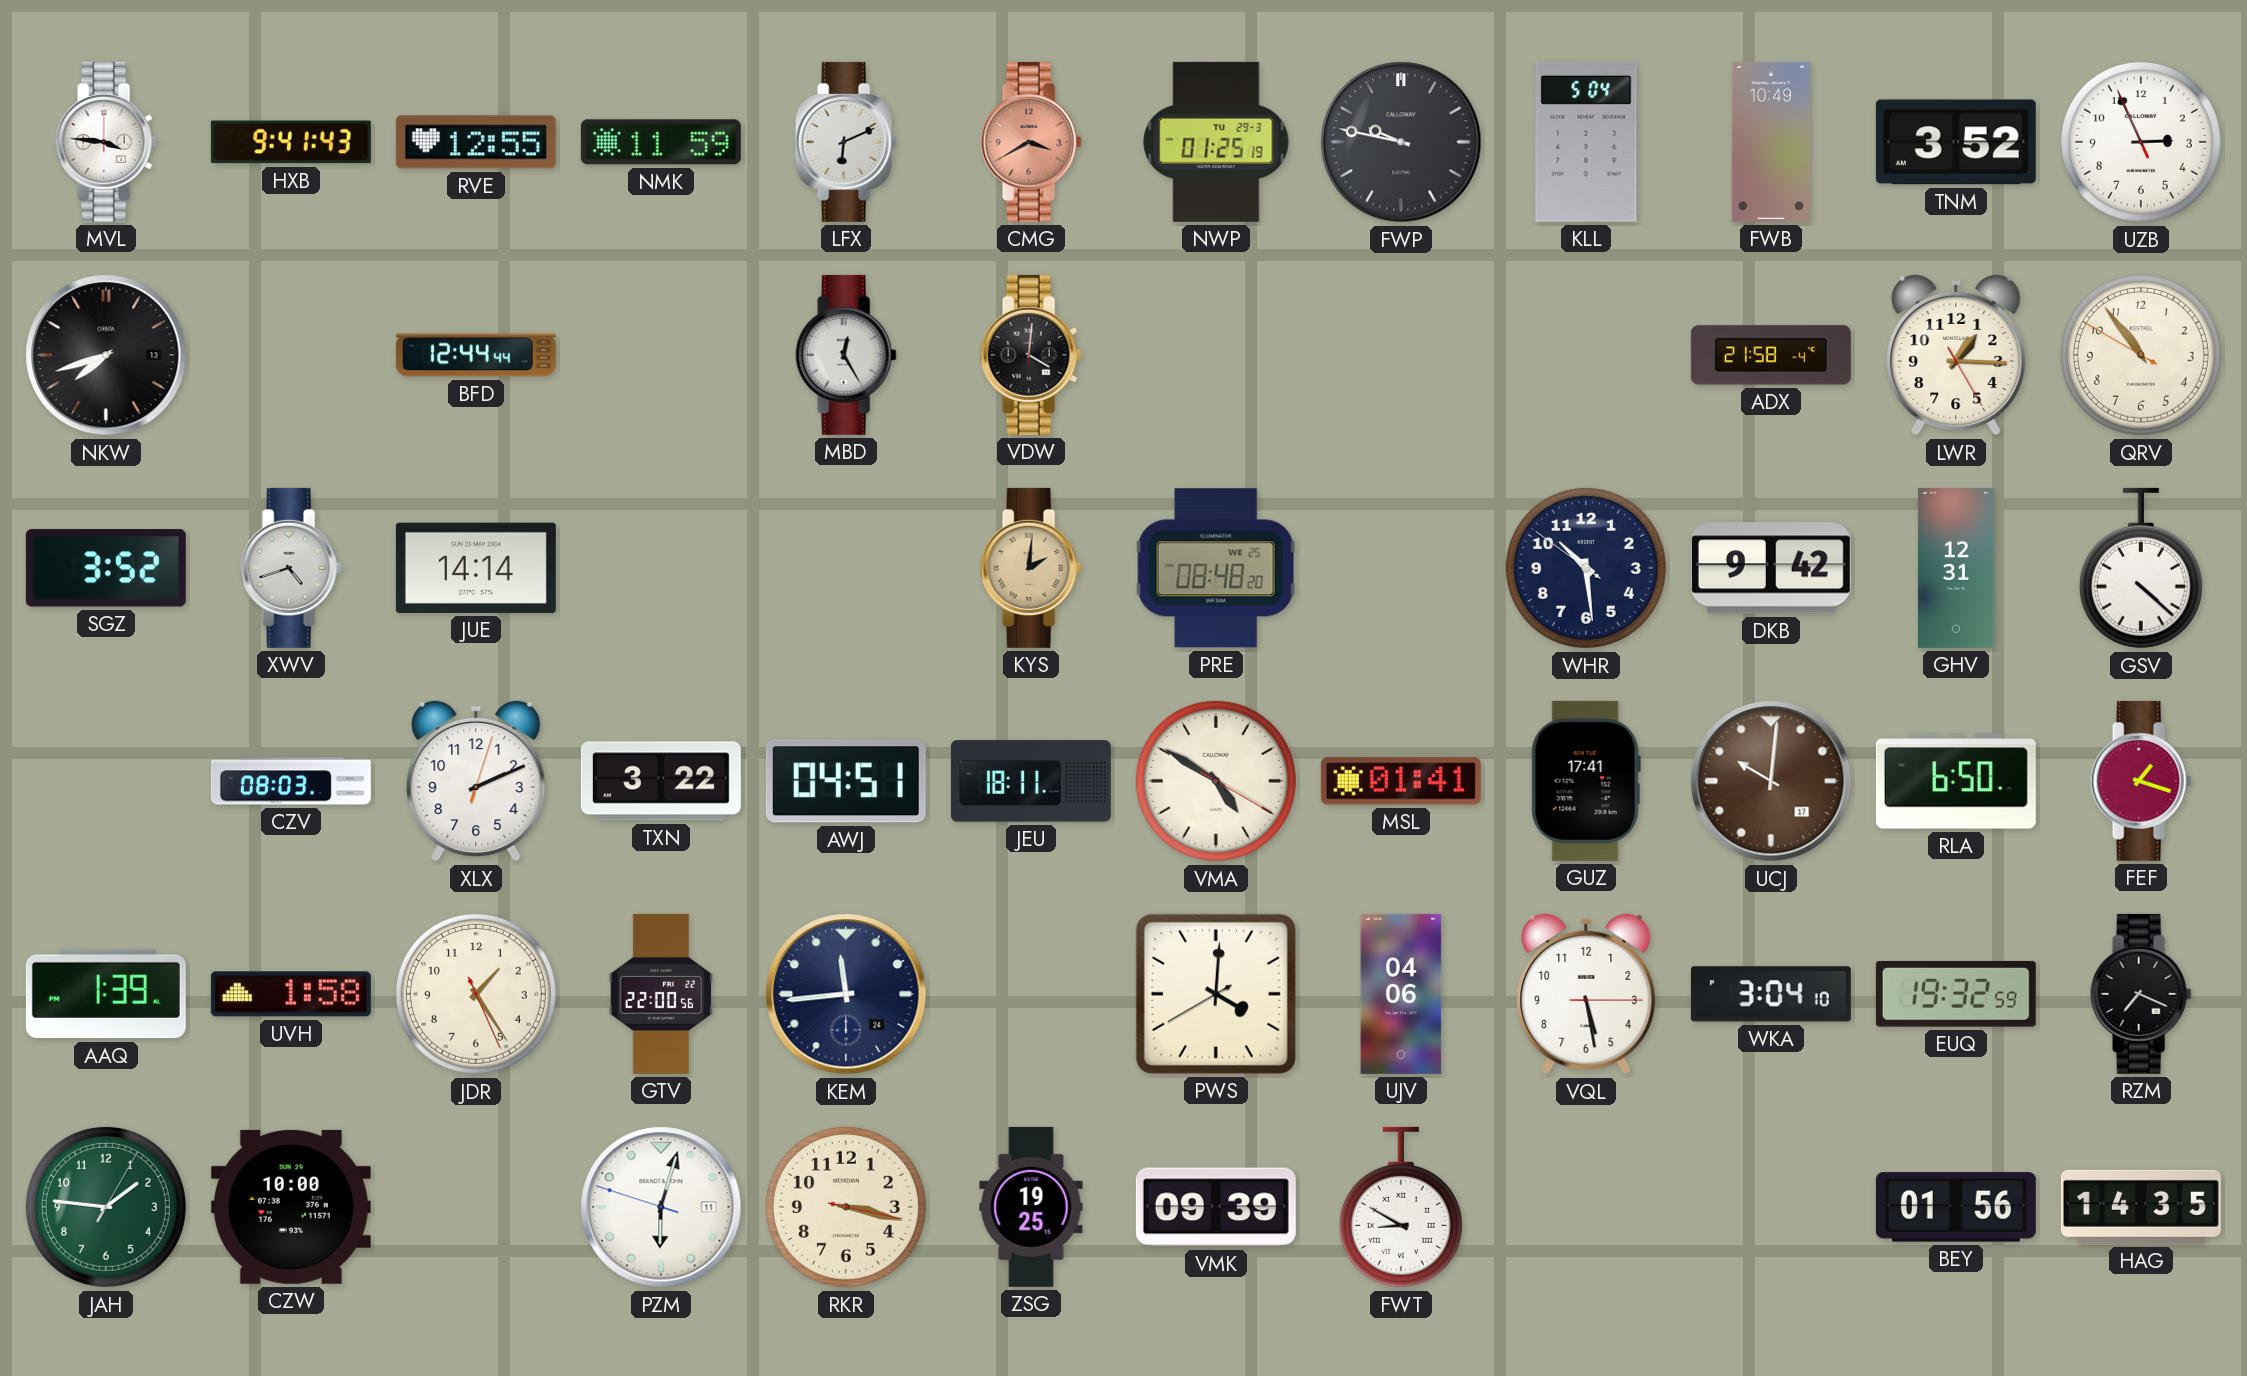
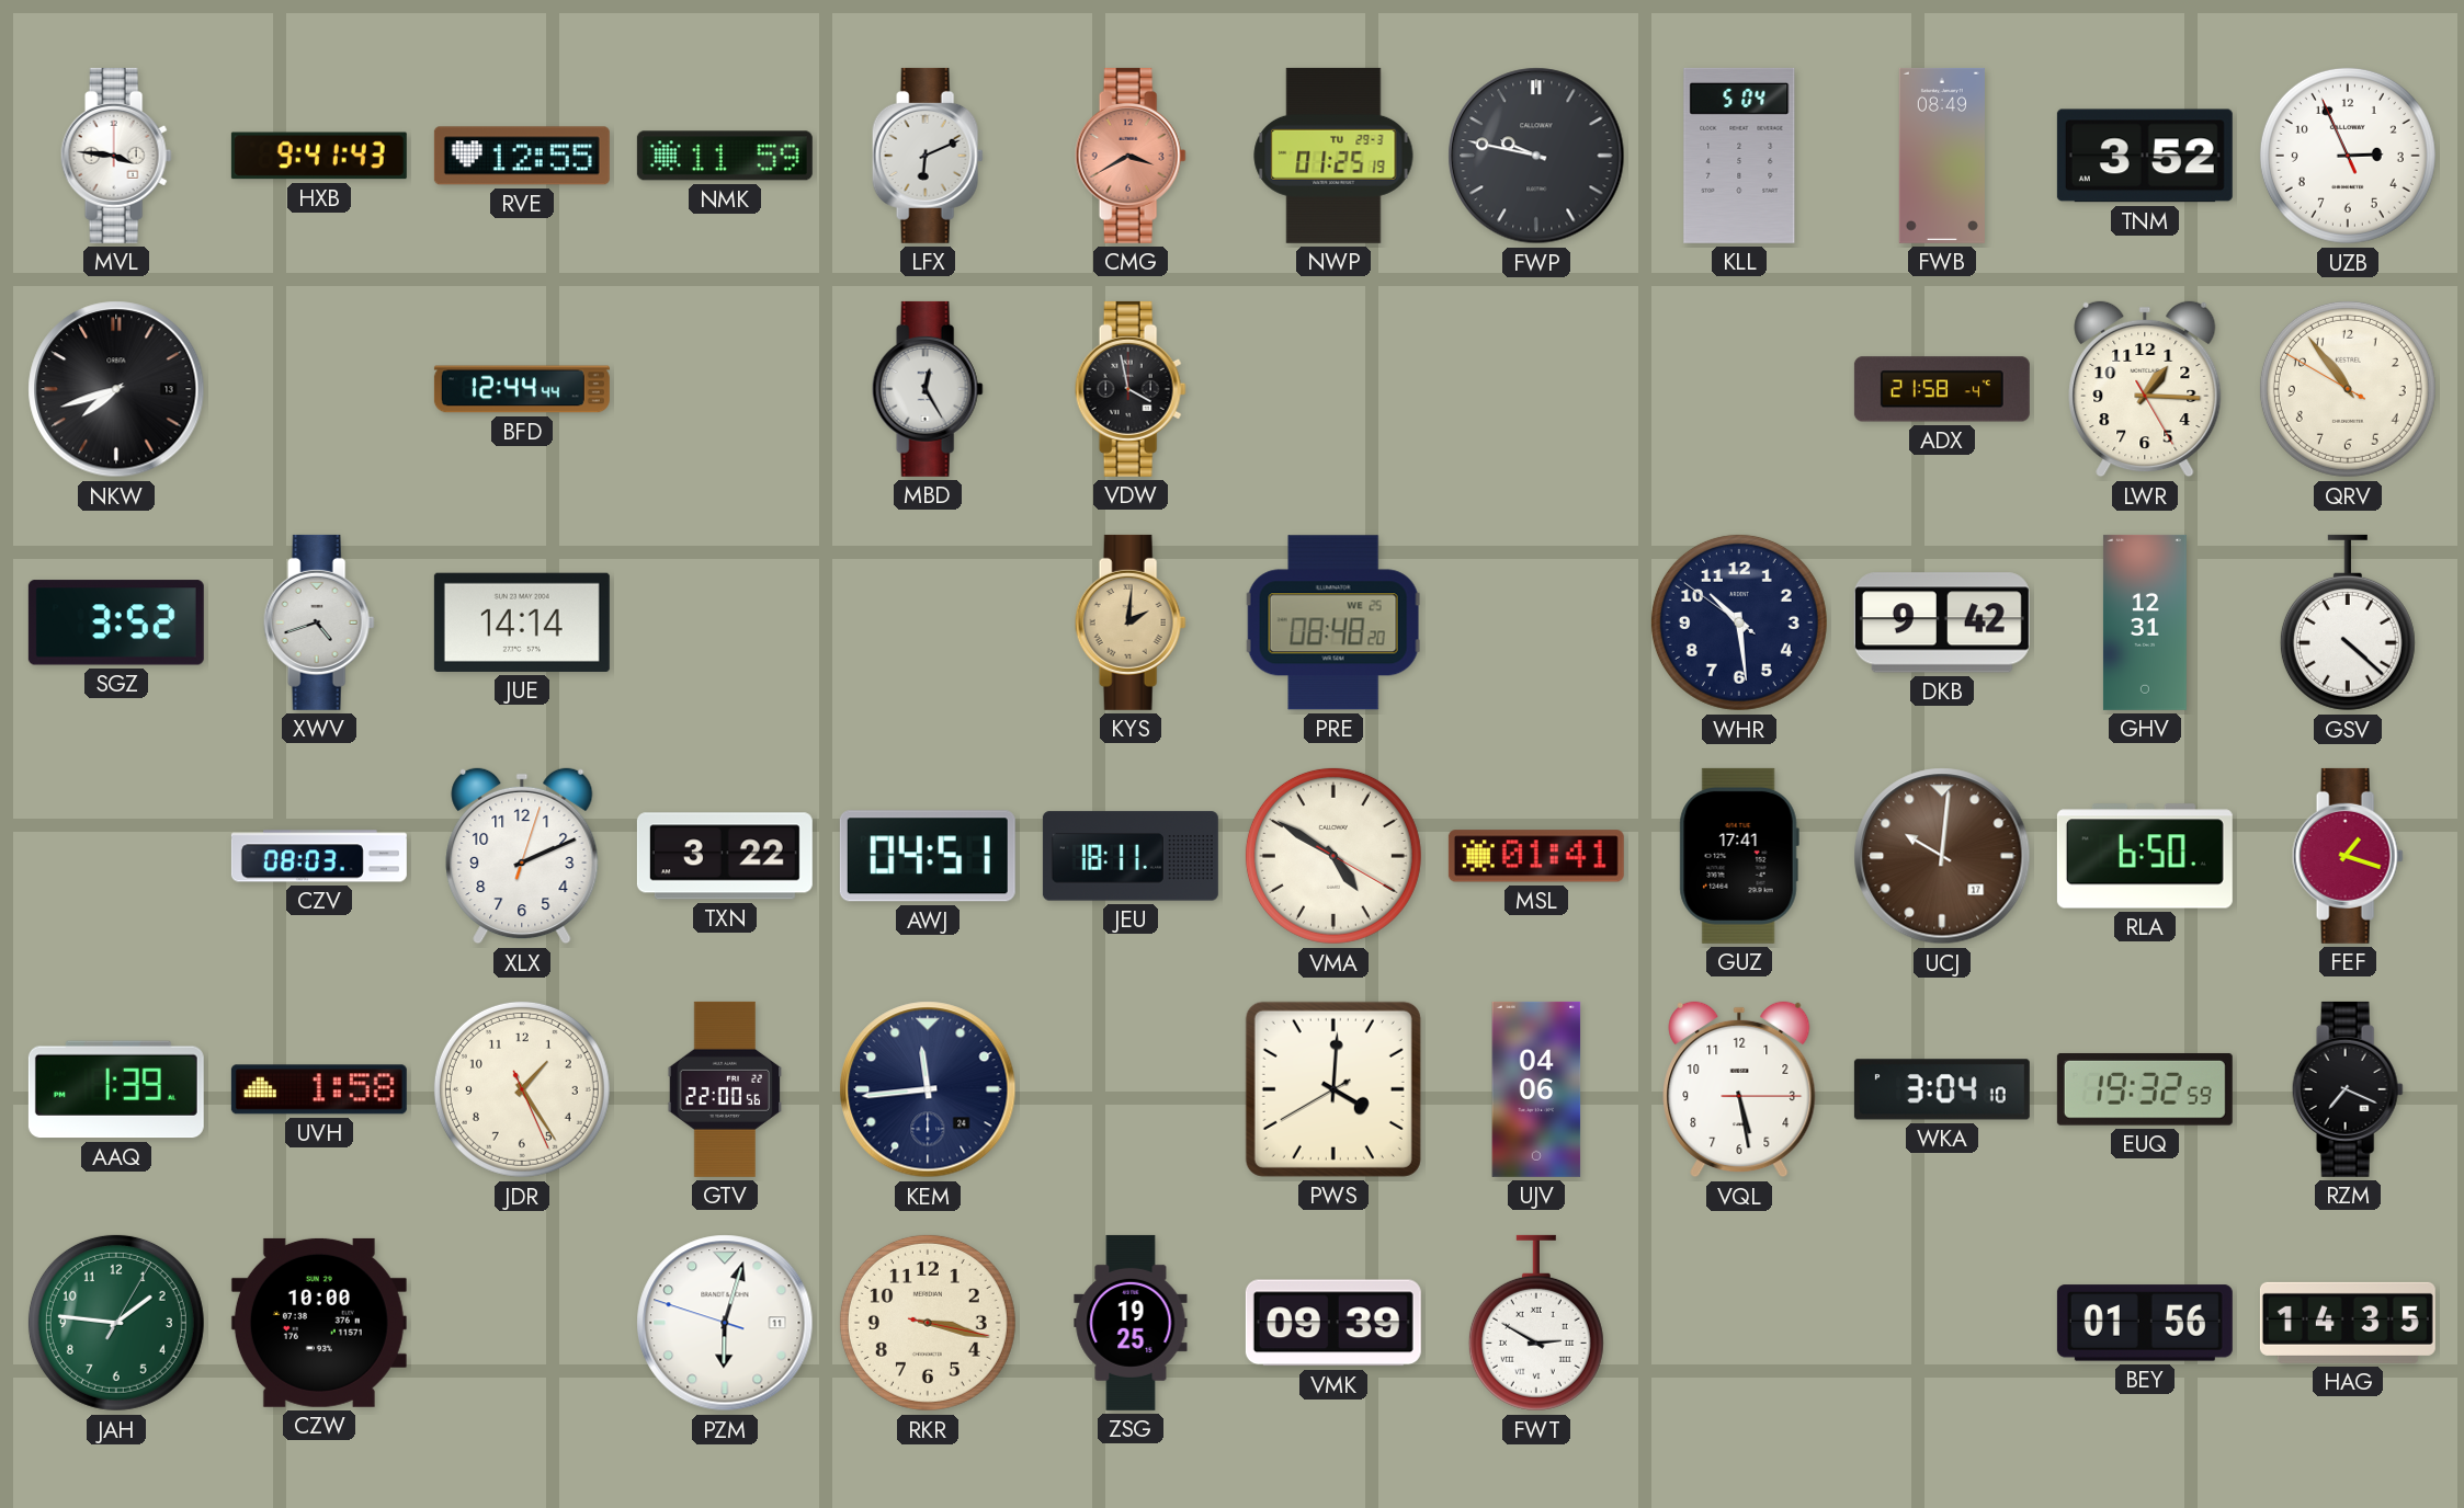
FWB: 10:49 -> 08:49
VDW: 4:01 -> 3:58
FWT: 8:50 -> 2:50
